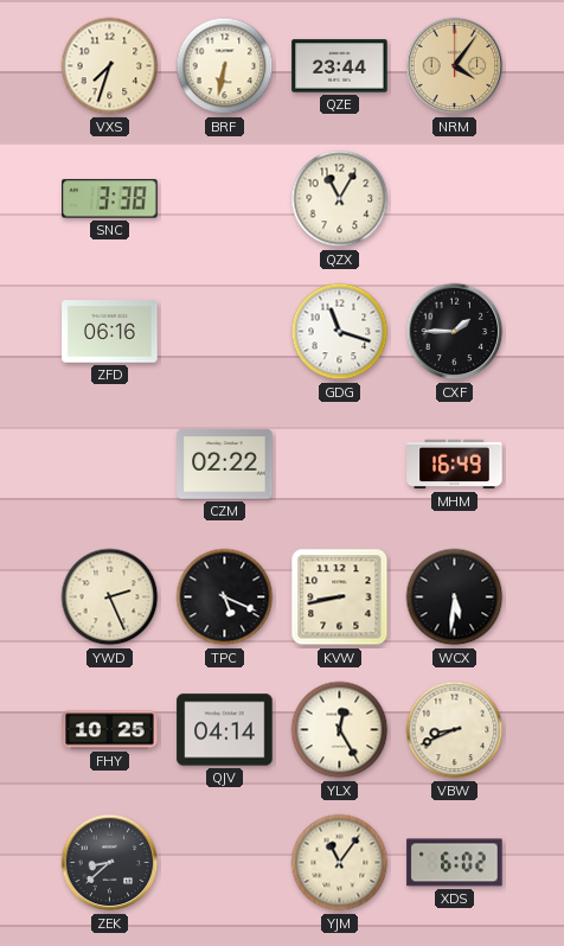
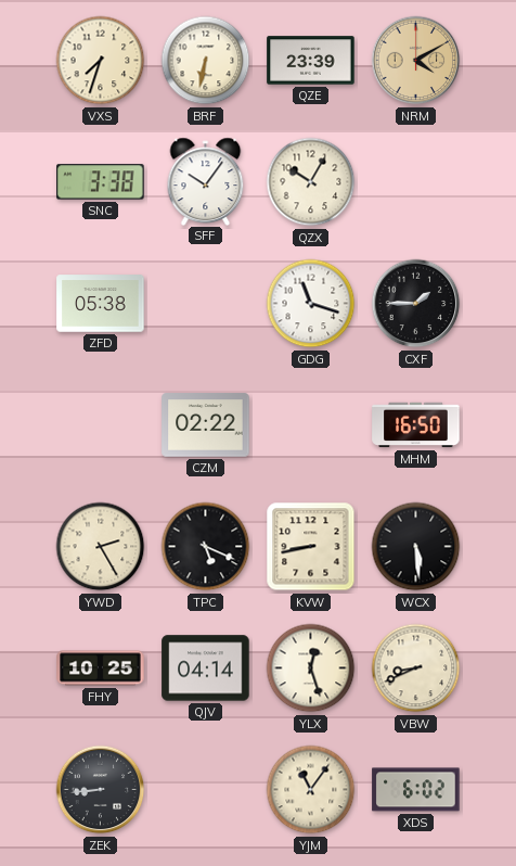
QZE: 23:44 -> 23:39
NRM: 4:06 -> 4:10
SFF: none -> 10:06
QZX: 11:05 -> 10:05
ZFD: 06:16 -> 05:38
MHM: 16:49 -> 16:50
YWD: 2:26 -> 2:25
WCX: 5:31 -> 5:29
YLX: 12:25 -> 12:27
ZEK: 8:38 -> 8:44
